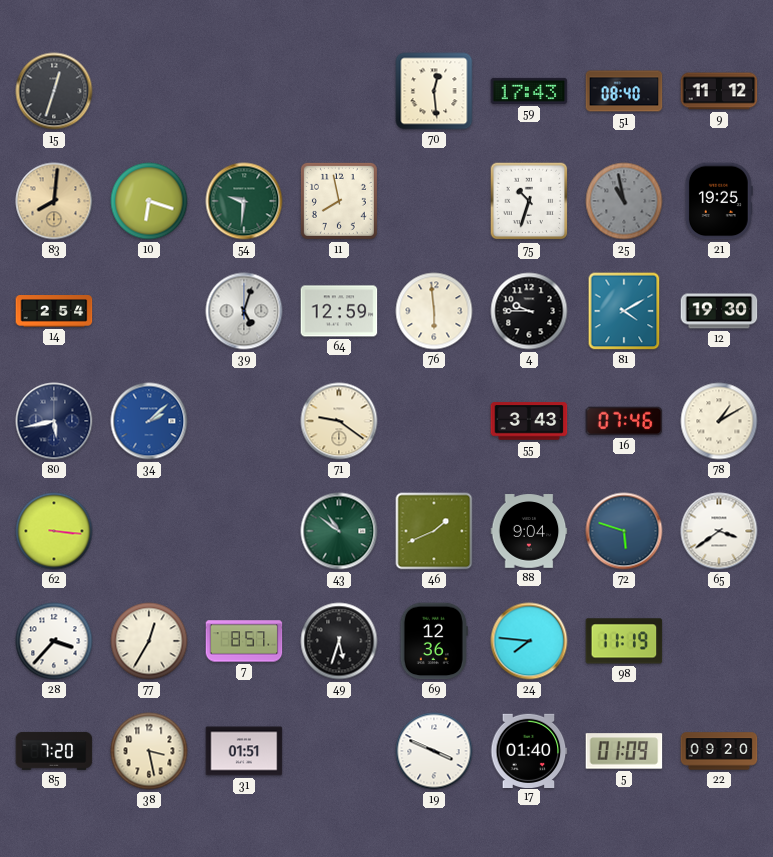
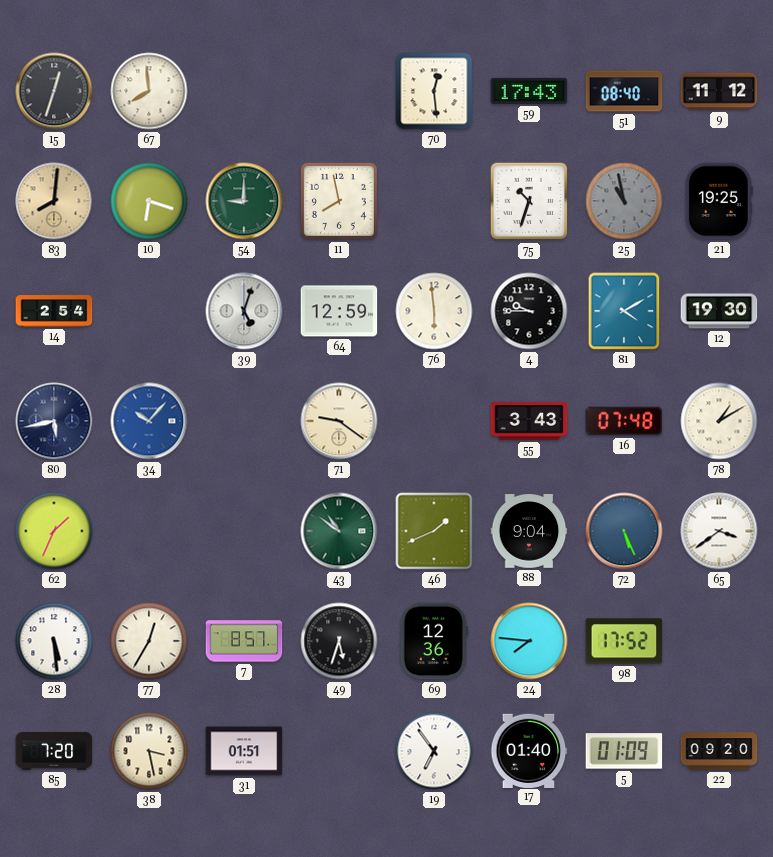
67: none -> 7:59
54: 9:31 -> 9:00
34: 2:08 -> 10:07
16: 07:46 -> 07:48
62: 3:16 -> 1:34
72: 5:48 -> 5:26
28: 3:37 -> 5:29
98: 11:19 -> 17:52
19: 3:49 -> 6:54
